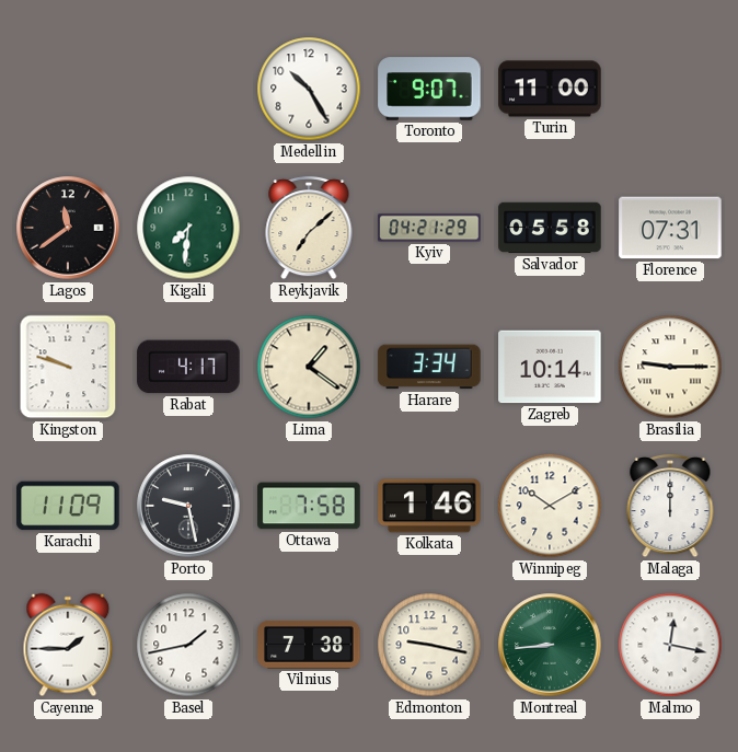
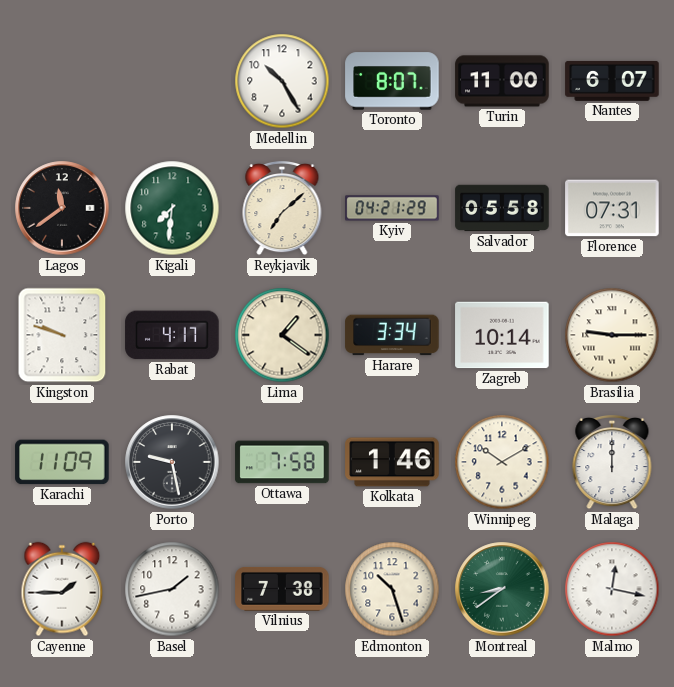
Toronto: 9:07 -> 8:07
Nantes: none -> 6:07
Edmonton: 9:17 -> 10:27
Montreal: 8:44 -> 8:39
